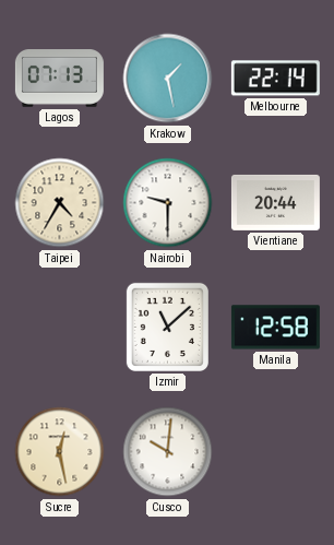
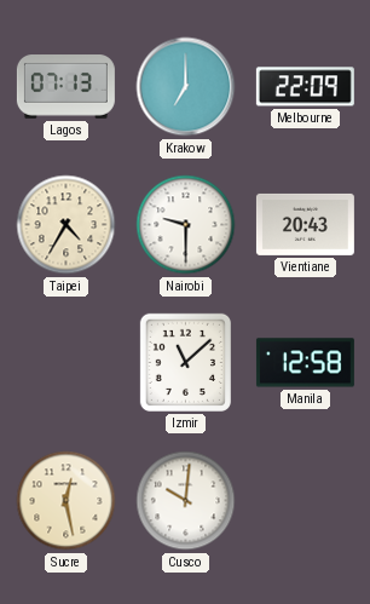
Krakow: 1:28 -> 7:00
Melbourne: 22:14 -> 22:09
Vientiane: 20:44 -> 20:43
